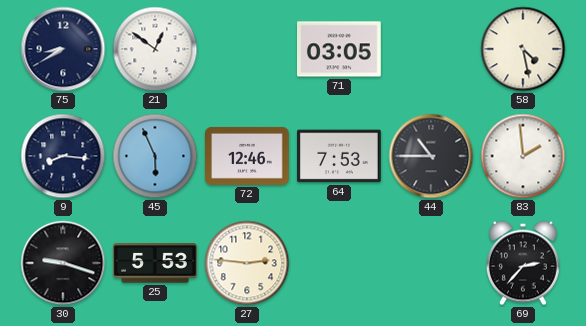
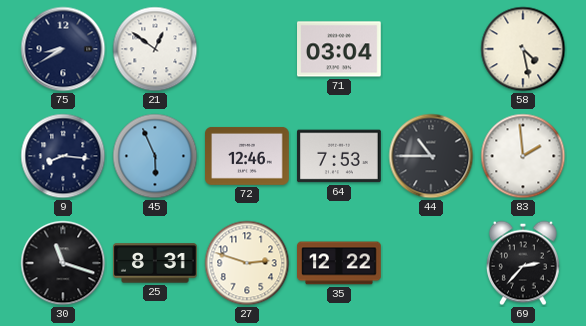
71: 03:05 -> 03:04
30: 9:18 -> 11:18
25: 5:53 -> 8:31
27: 2:46 -> 2:48
35: none -> 12:22
